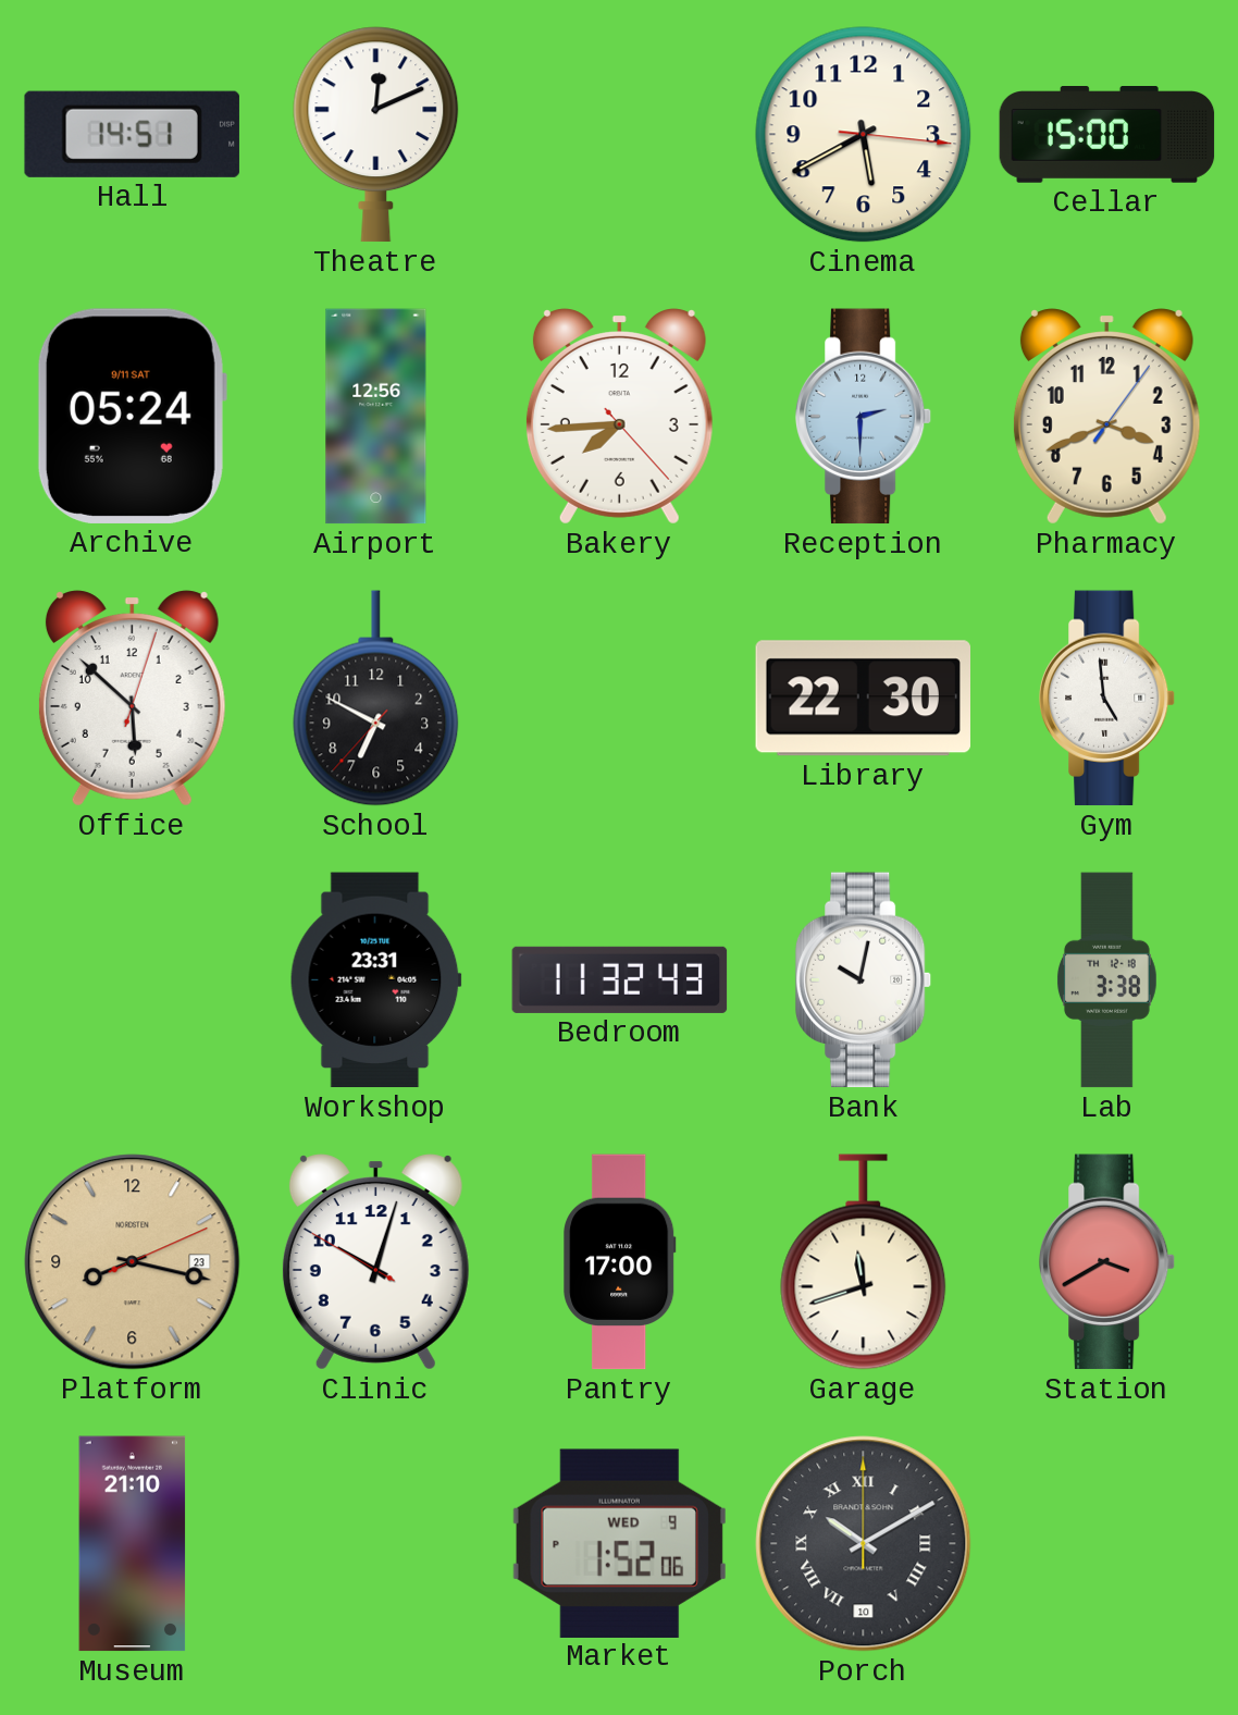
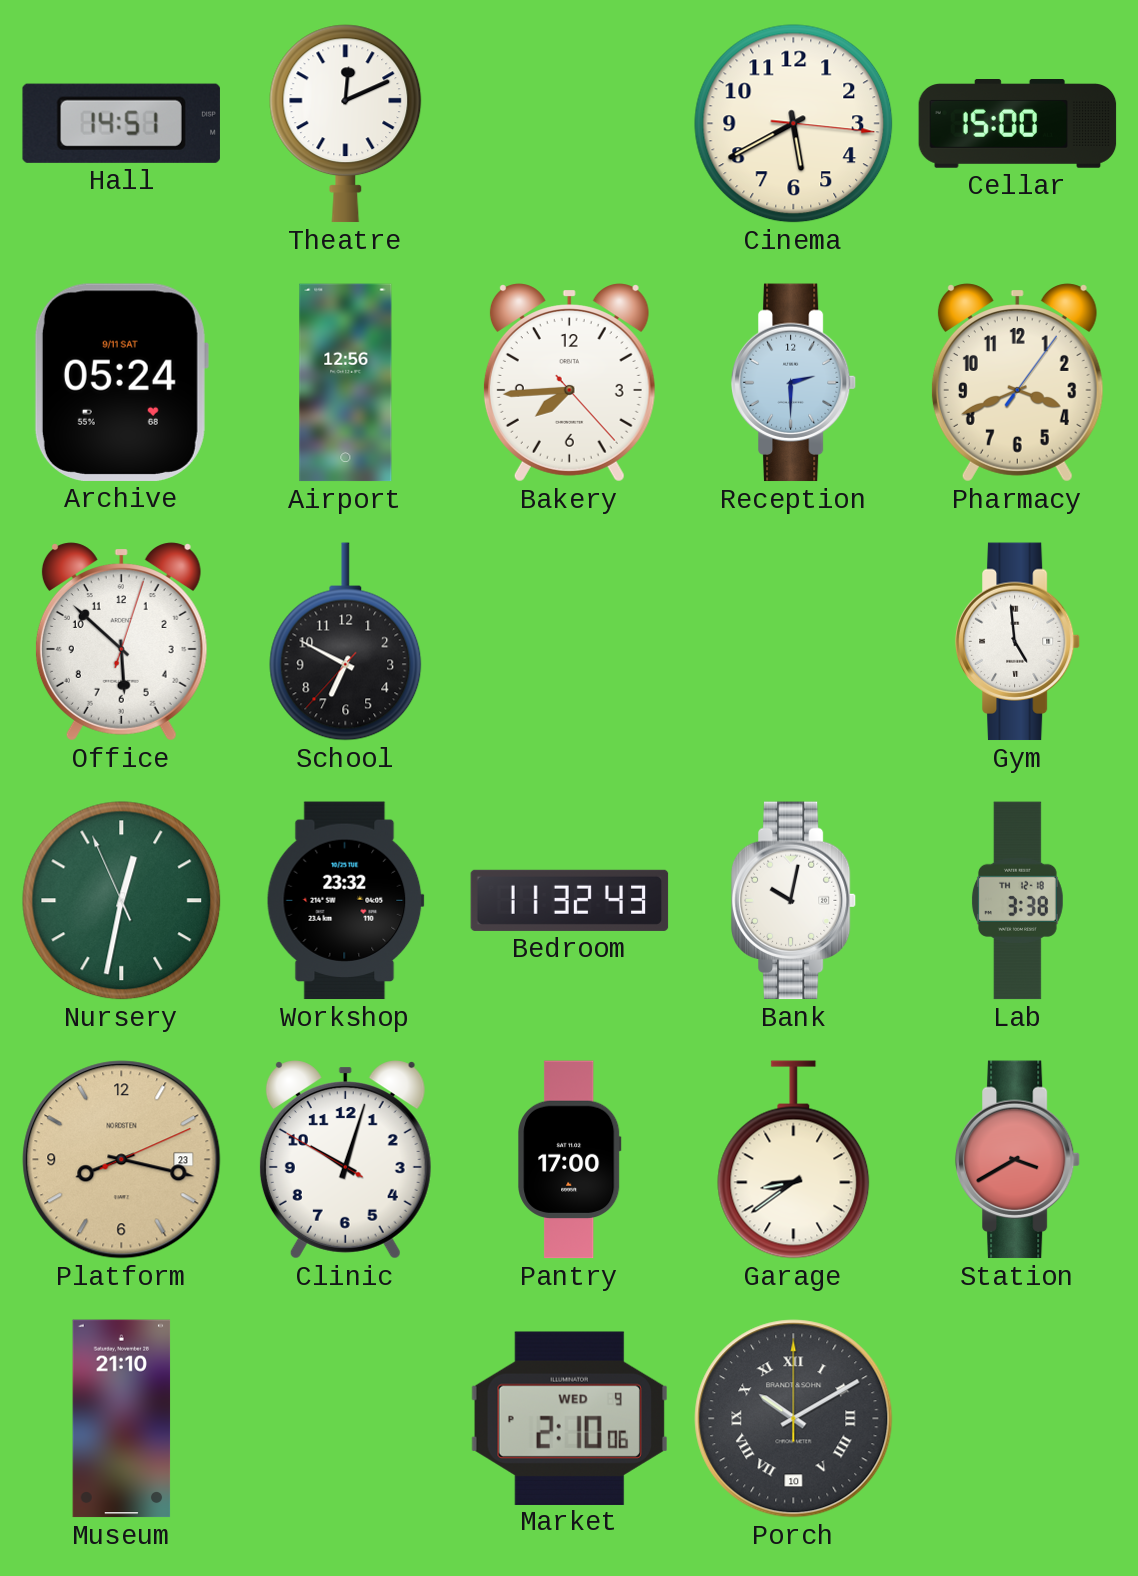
Library: 22:30 -> none
Nursery: none -> 12:31
Workshop: 23:31 -> 23:32
Garage: 11:42 -> 8:39
Market: 1:52 -> 2:10
